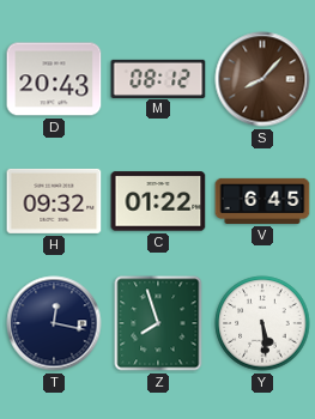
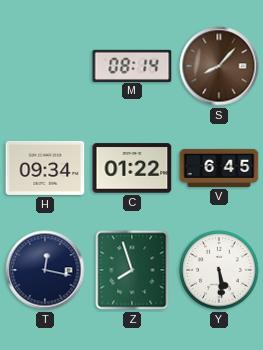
D: 20:43 -> none
M: 08:12 -> 08:14
H: 09:32 -> 09:34
